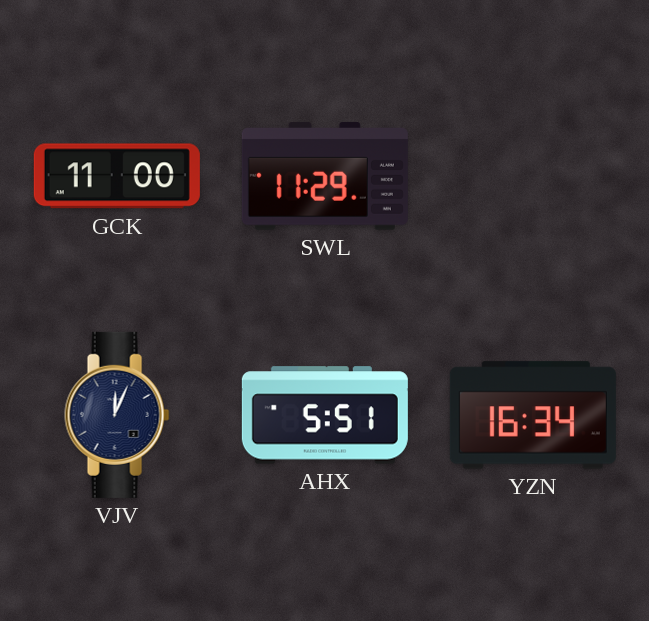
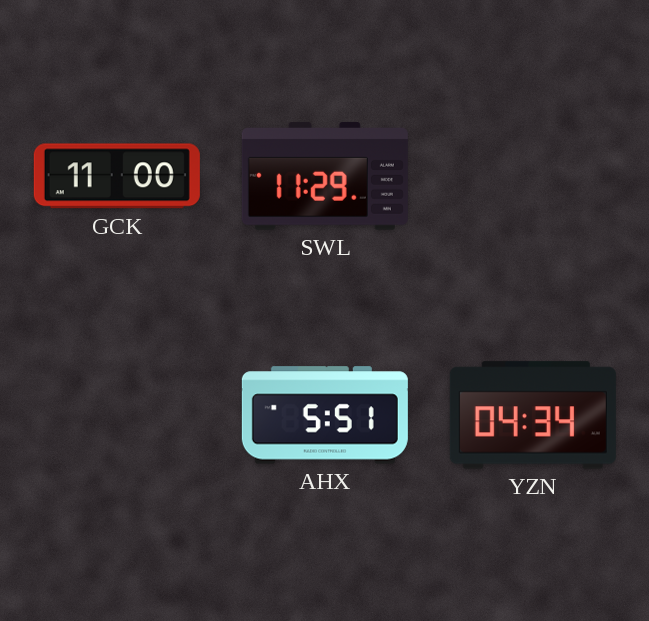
VJV: 12:04 -> none
YZN: 16:34 -> 04:34
